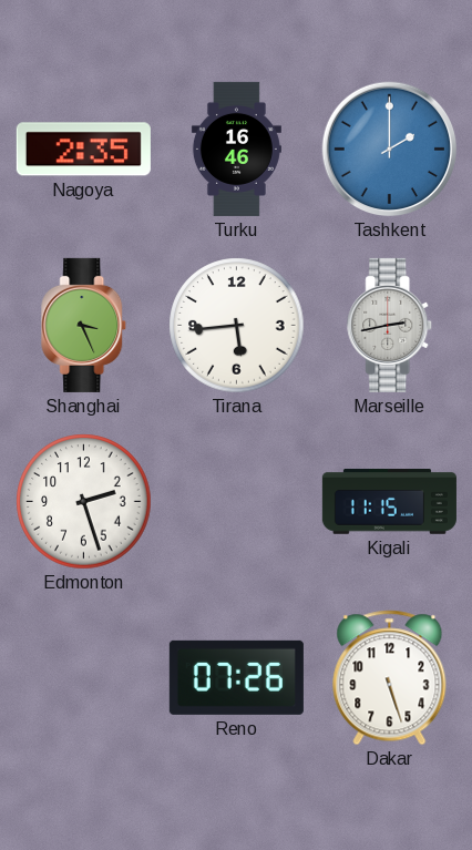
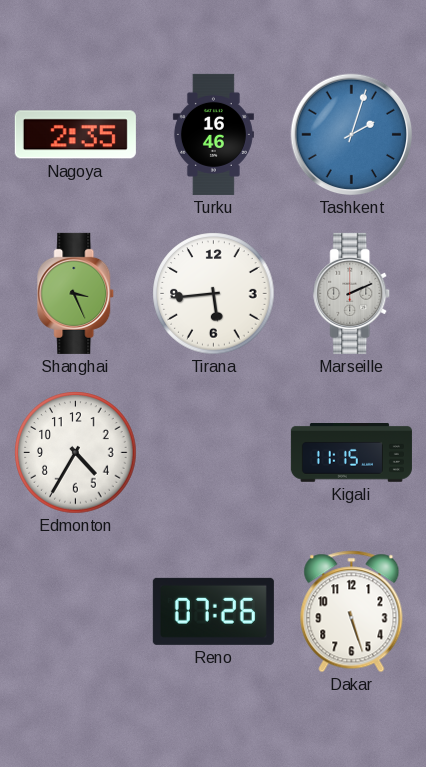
Tashkent: 2:00 -> 2:03
Marseille: 2:43 -> 2:11
Edmonton: 2:27 -> 4:35
